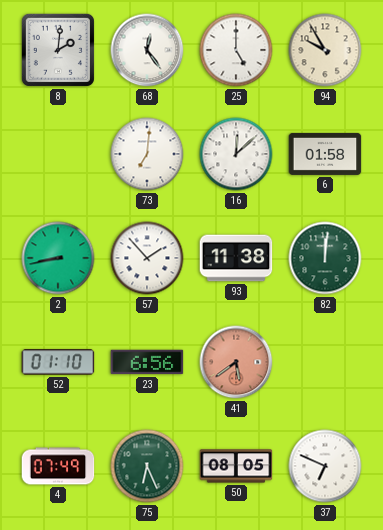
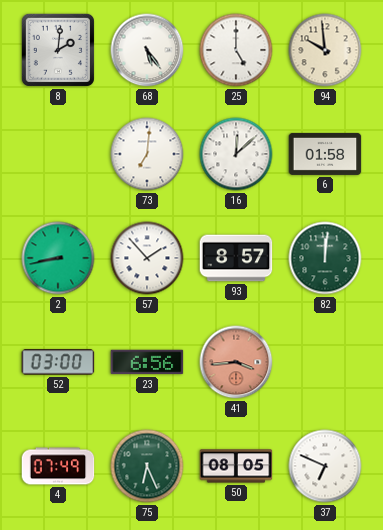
68: 12:24 -> 5:24
94: 9:55 -> 9:59
93: 11:38 -> 8:57
52: 01:10 -> 03:00
41: 5:39 -> 3:44
